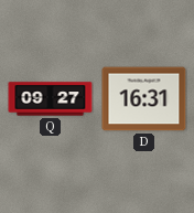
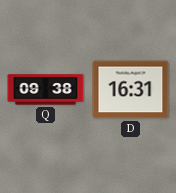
Q: 09:27 -> 09:38
